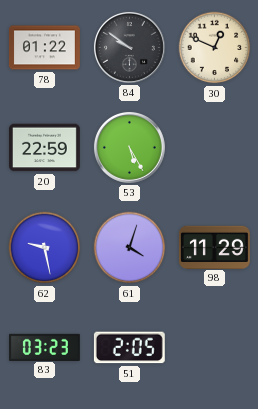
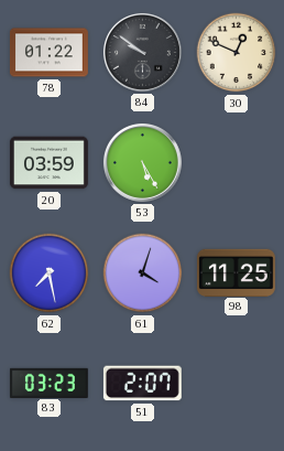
20: 22:59 -> 03:59
62: 9:28 -> 7:28
98: 11:29 -> 11:25
51: 2:05 -> 2:07
